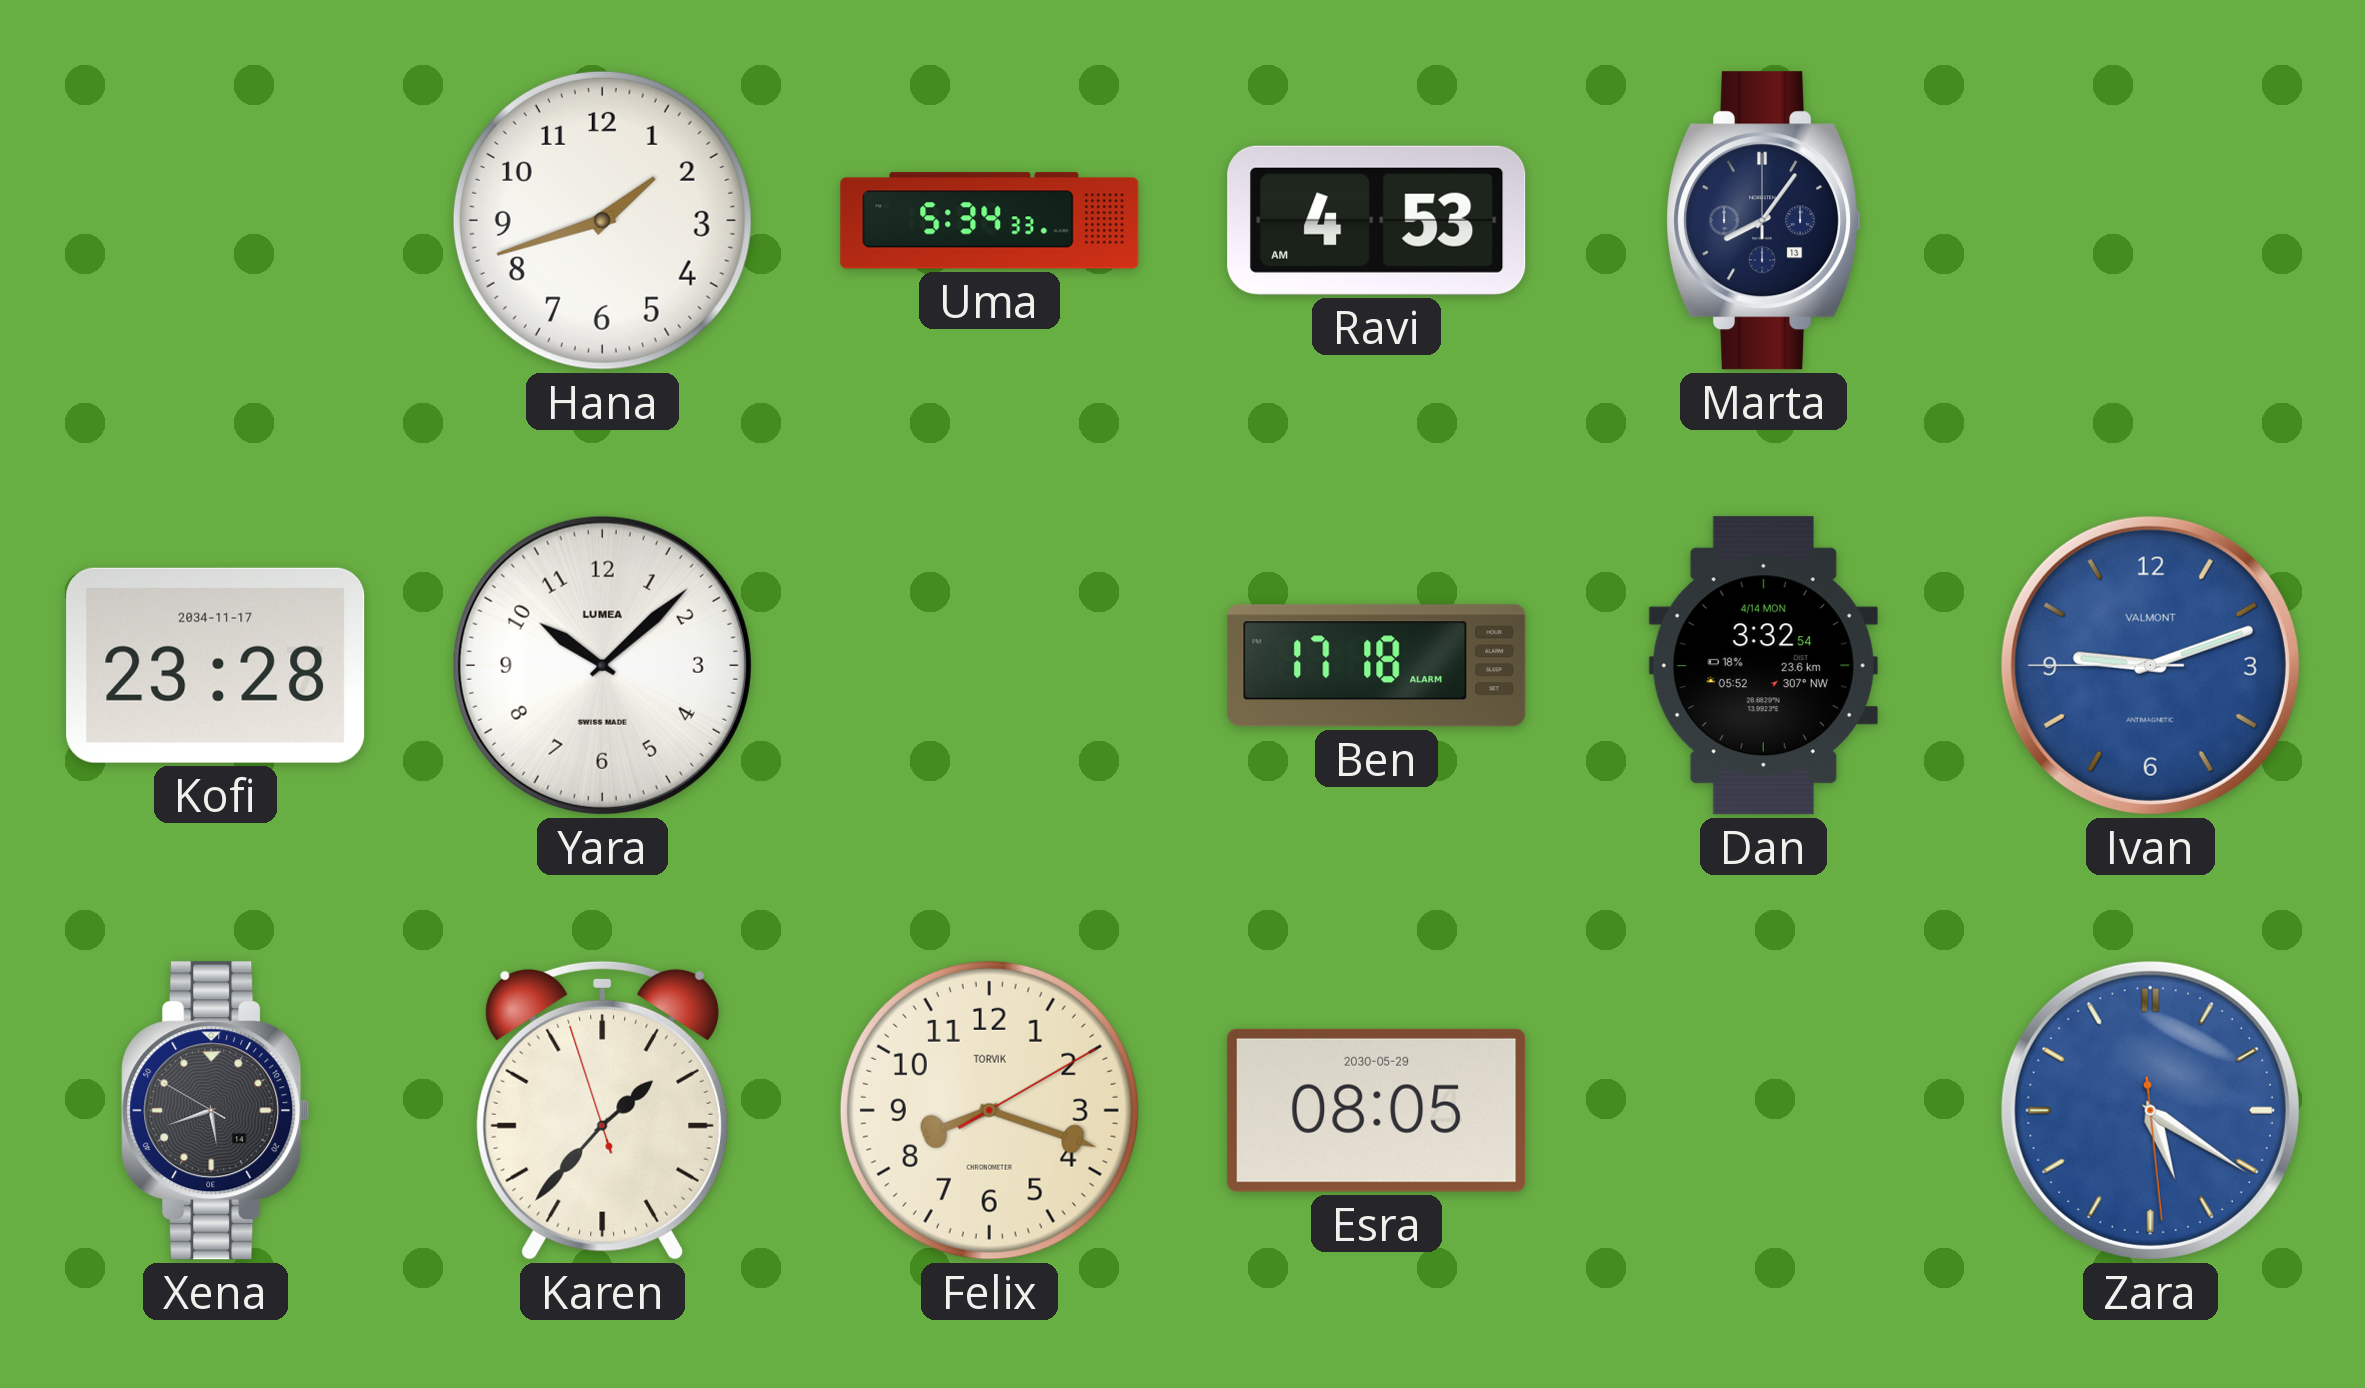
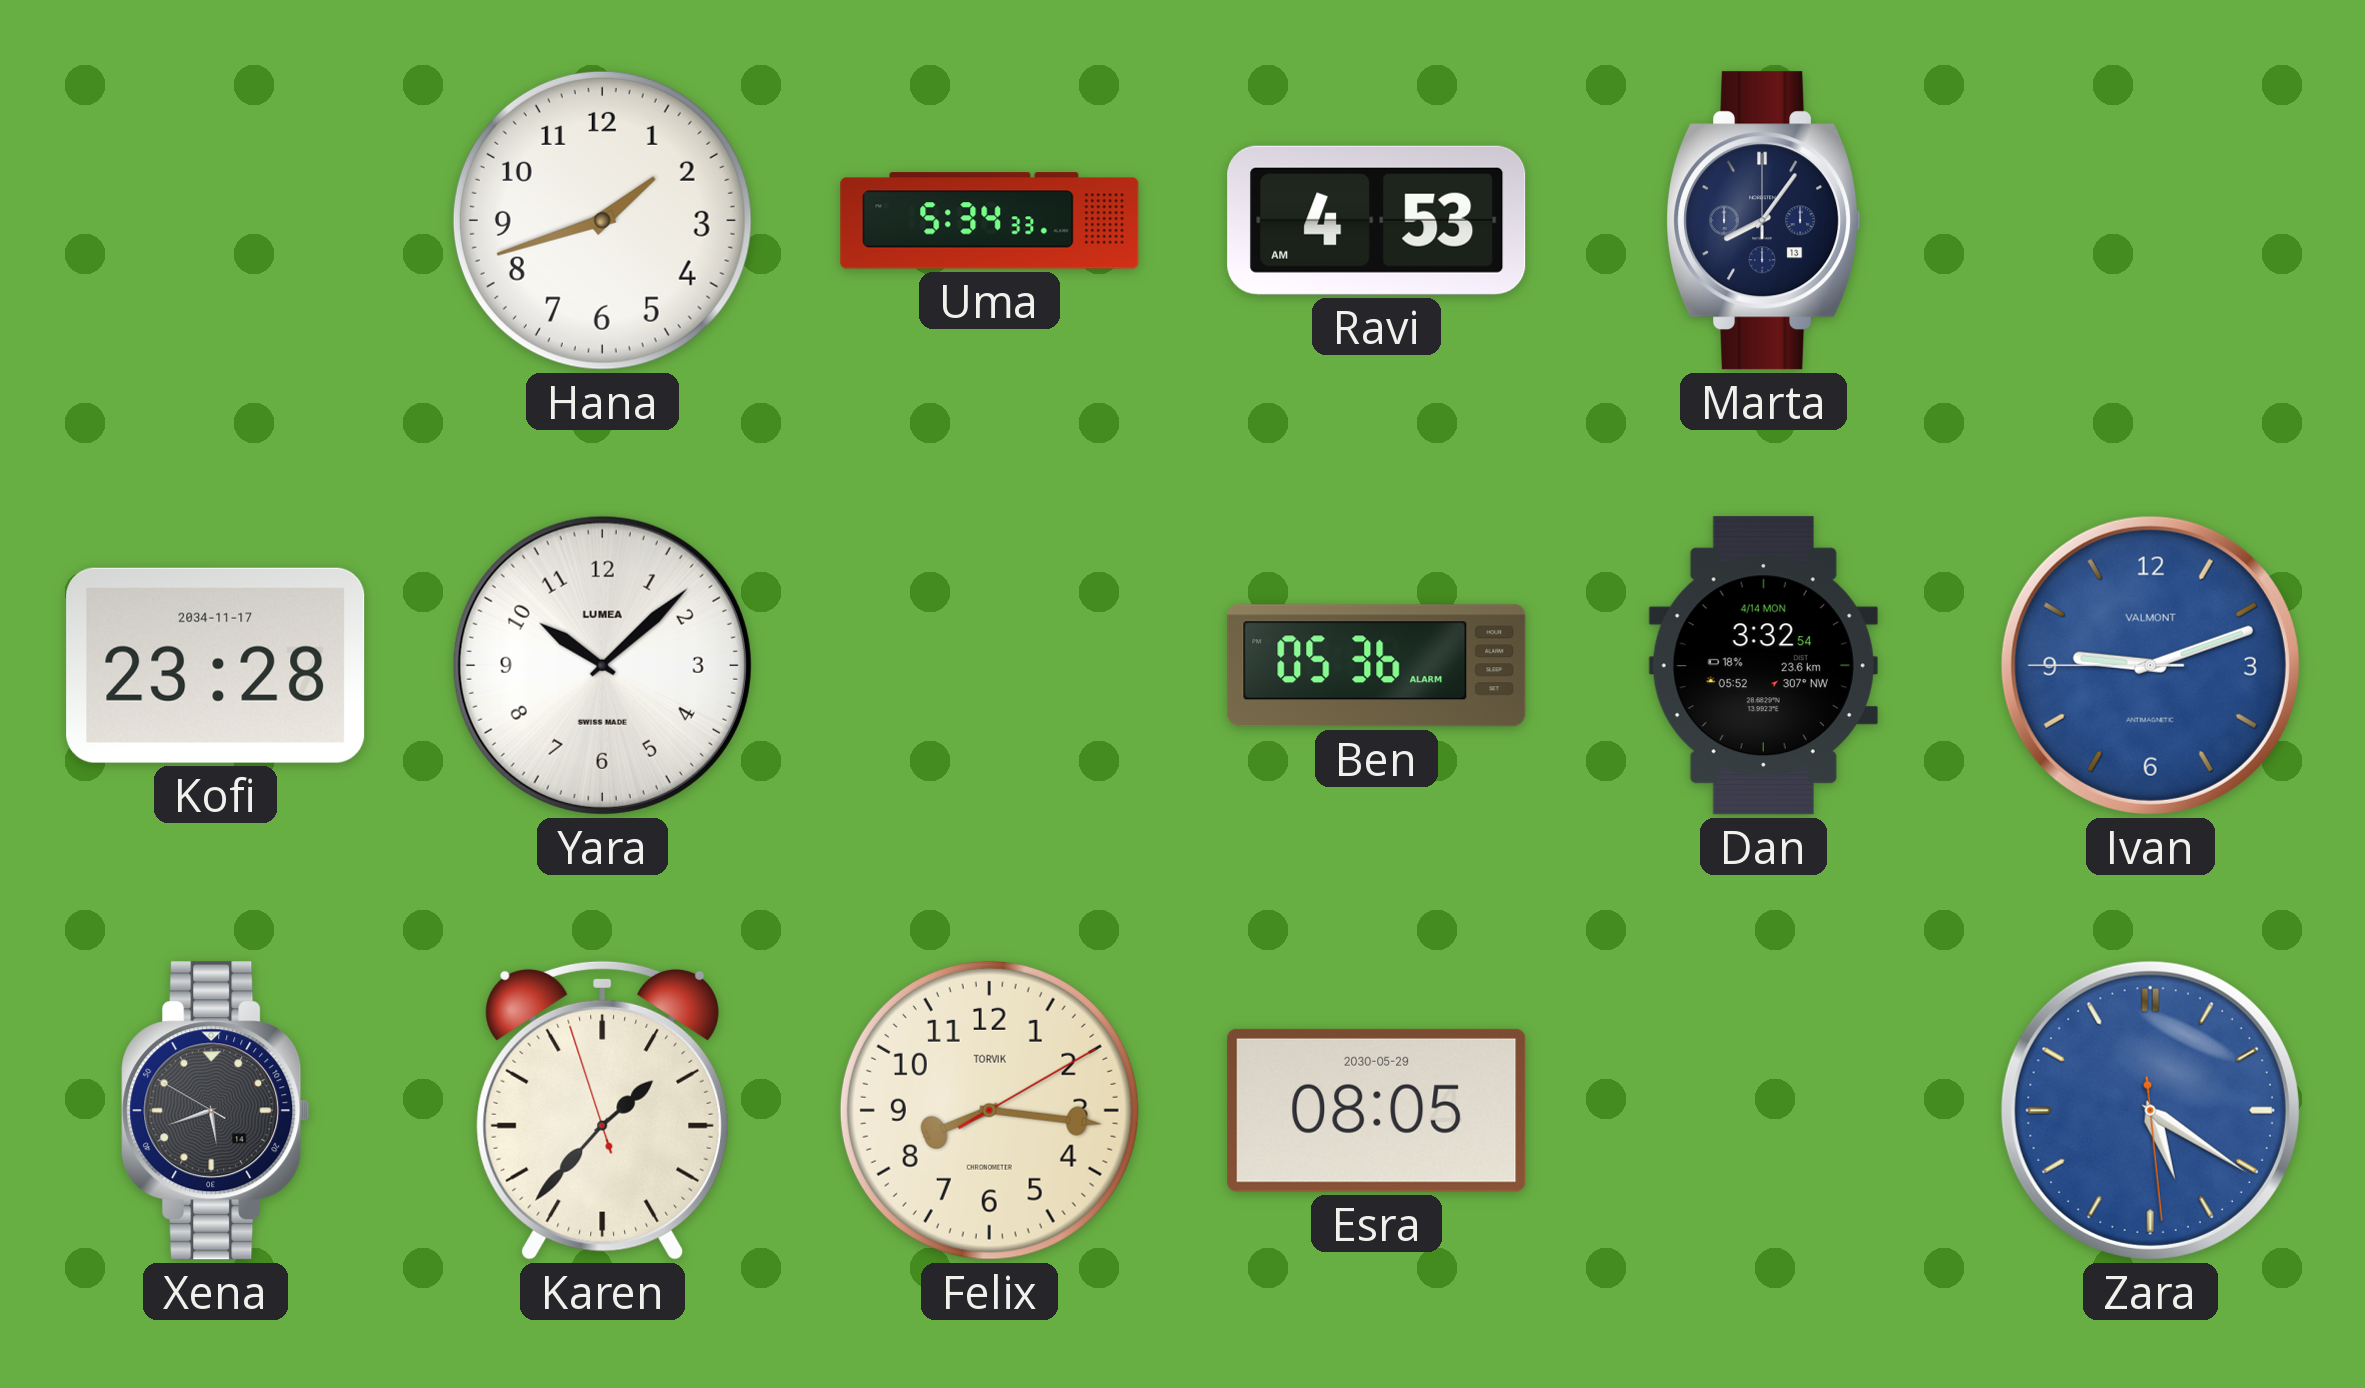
Ben: 17:18 -> 05:36
Felix: 8:18 -> 8:16
